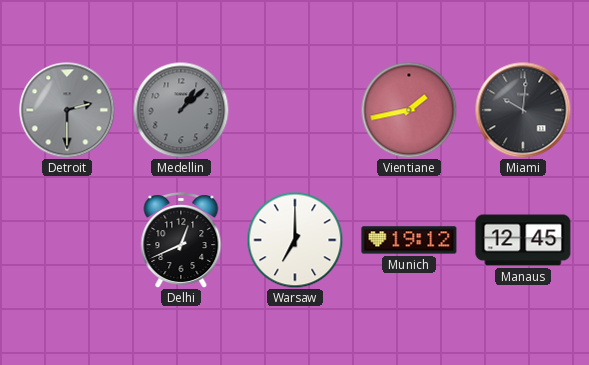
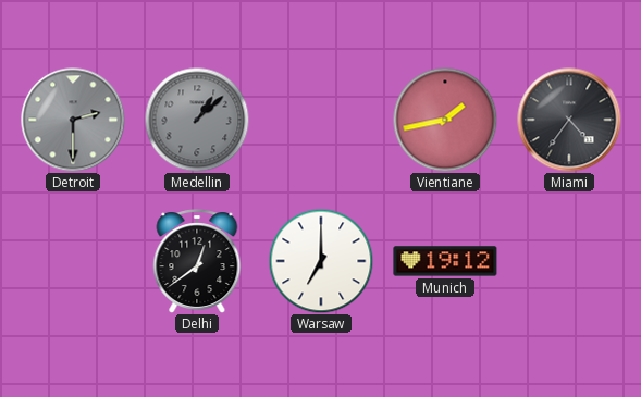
Miami: 10:01 -> 4:36
Delhi: 12:41 -> 12:39
Manaus: 12:45 -> none
